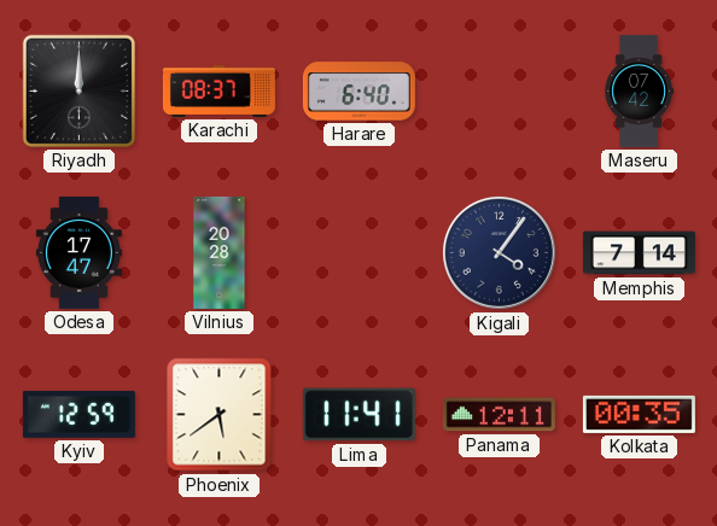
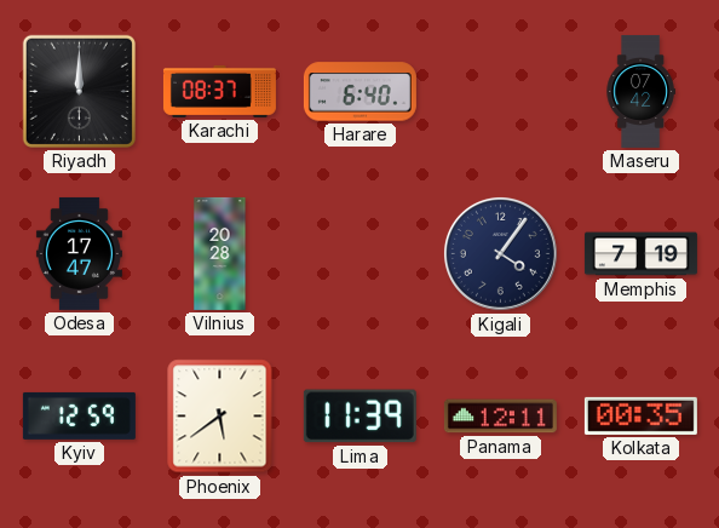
Memphis: 7:14 -> 7:19
Lima: 11:41 -> 11:39
